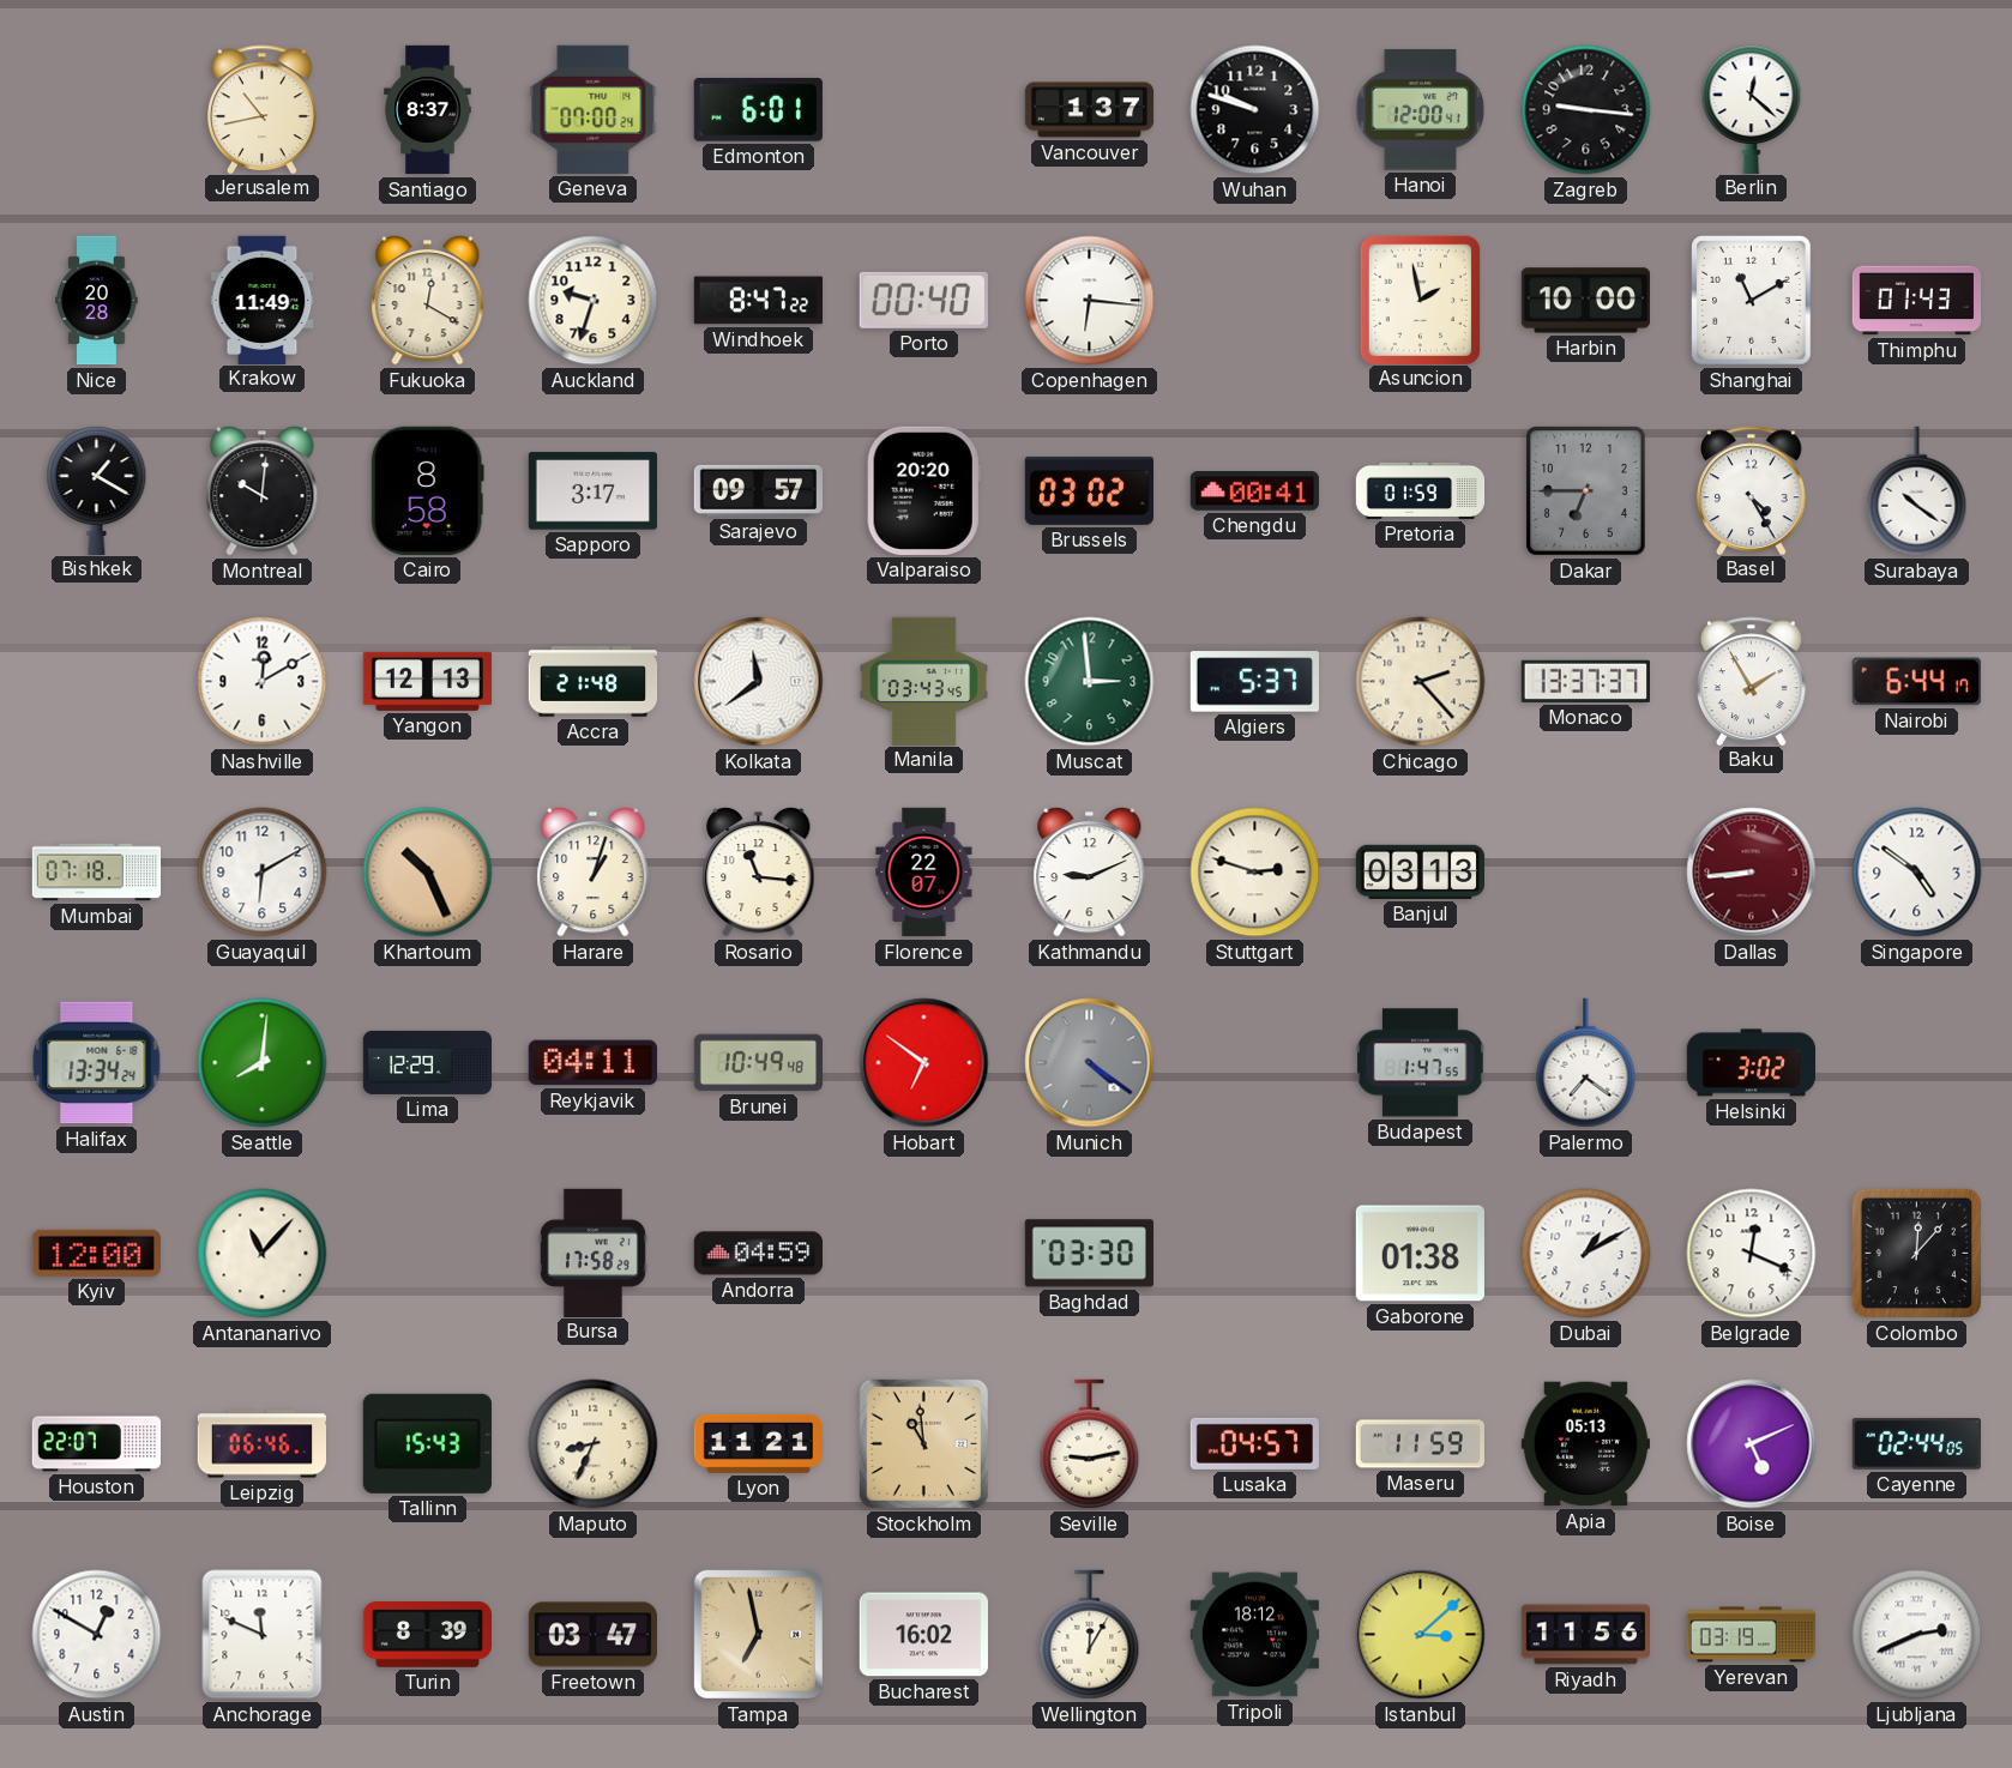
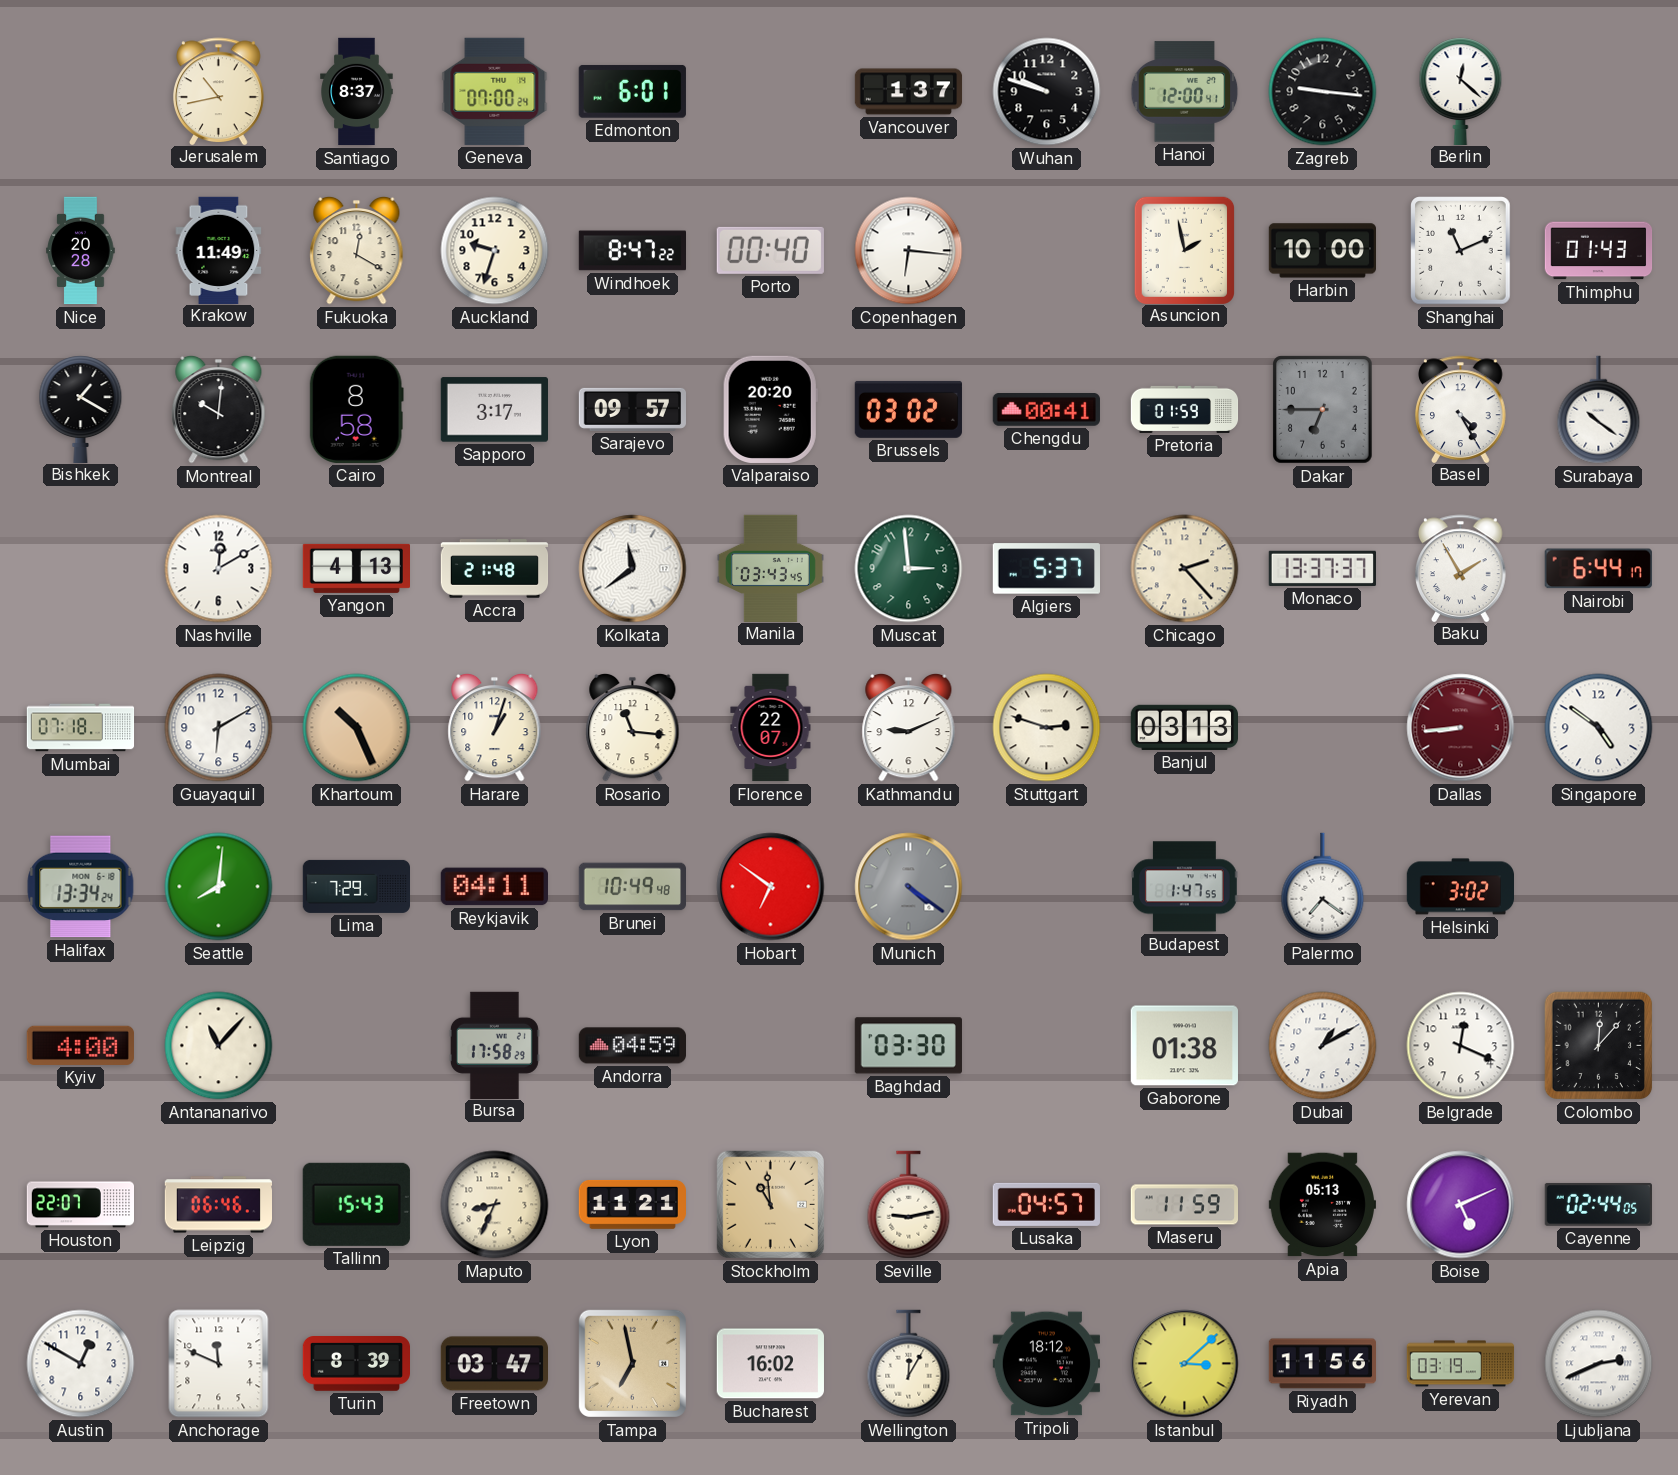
Shanghai: 11:10 -> 11:11
Yangon: 12:13 -> 4:13
Lima: 12:29 -> 7:29
Kyiv: 12:00 -> 4:00
